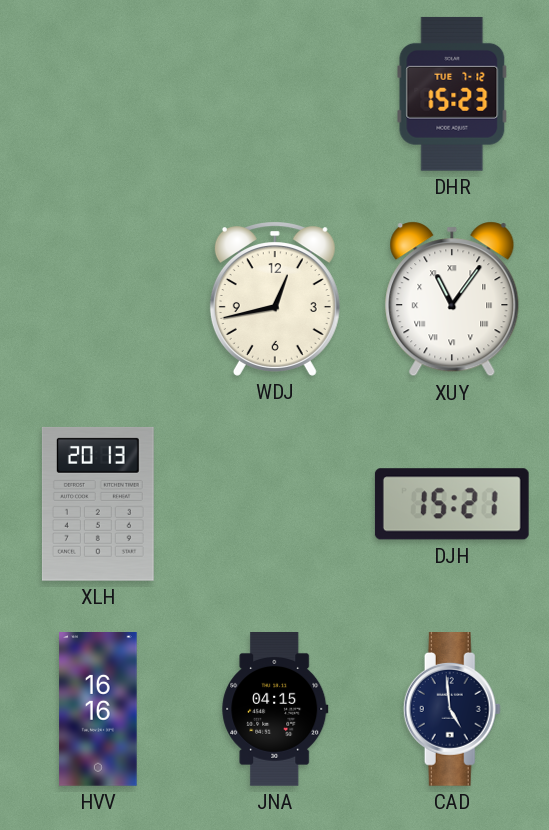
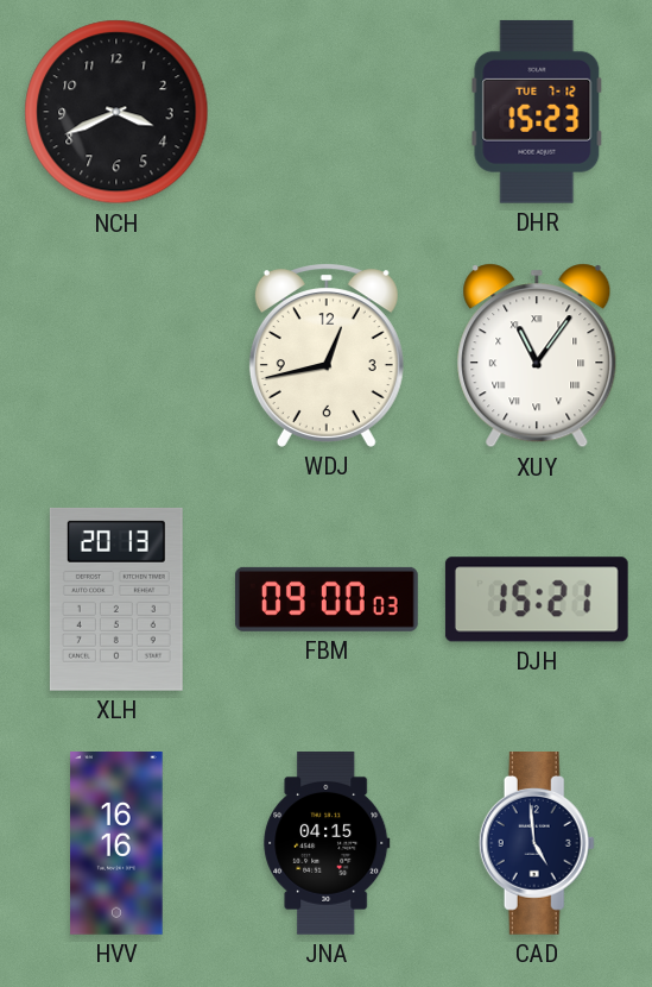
NCH: none -> 3:41
FBM: none -> 09:00
